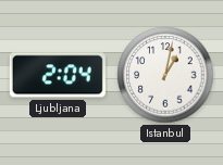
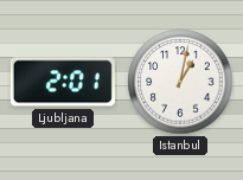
Ljubljana: 2:04 -> 2:01
